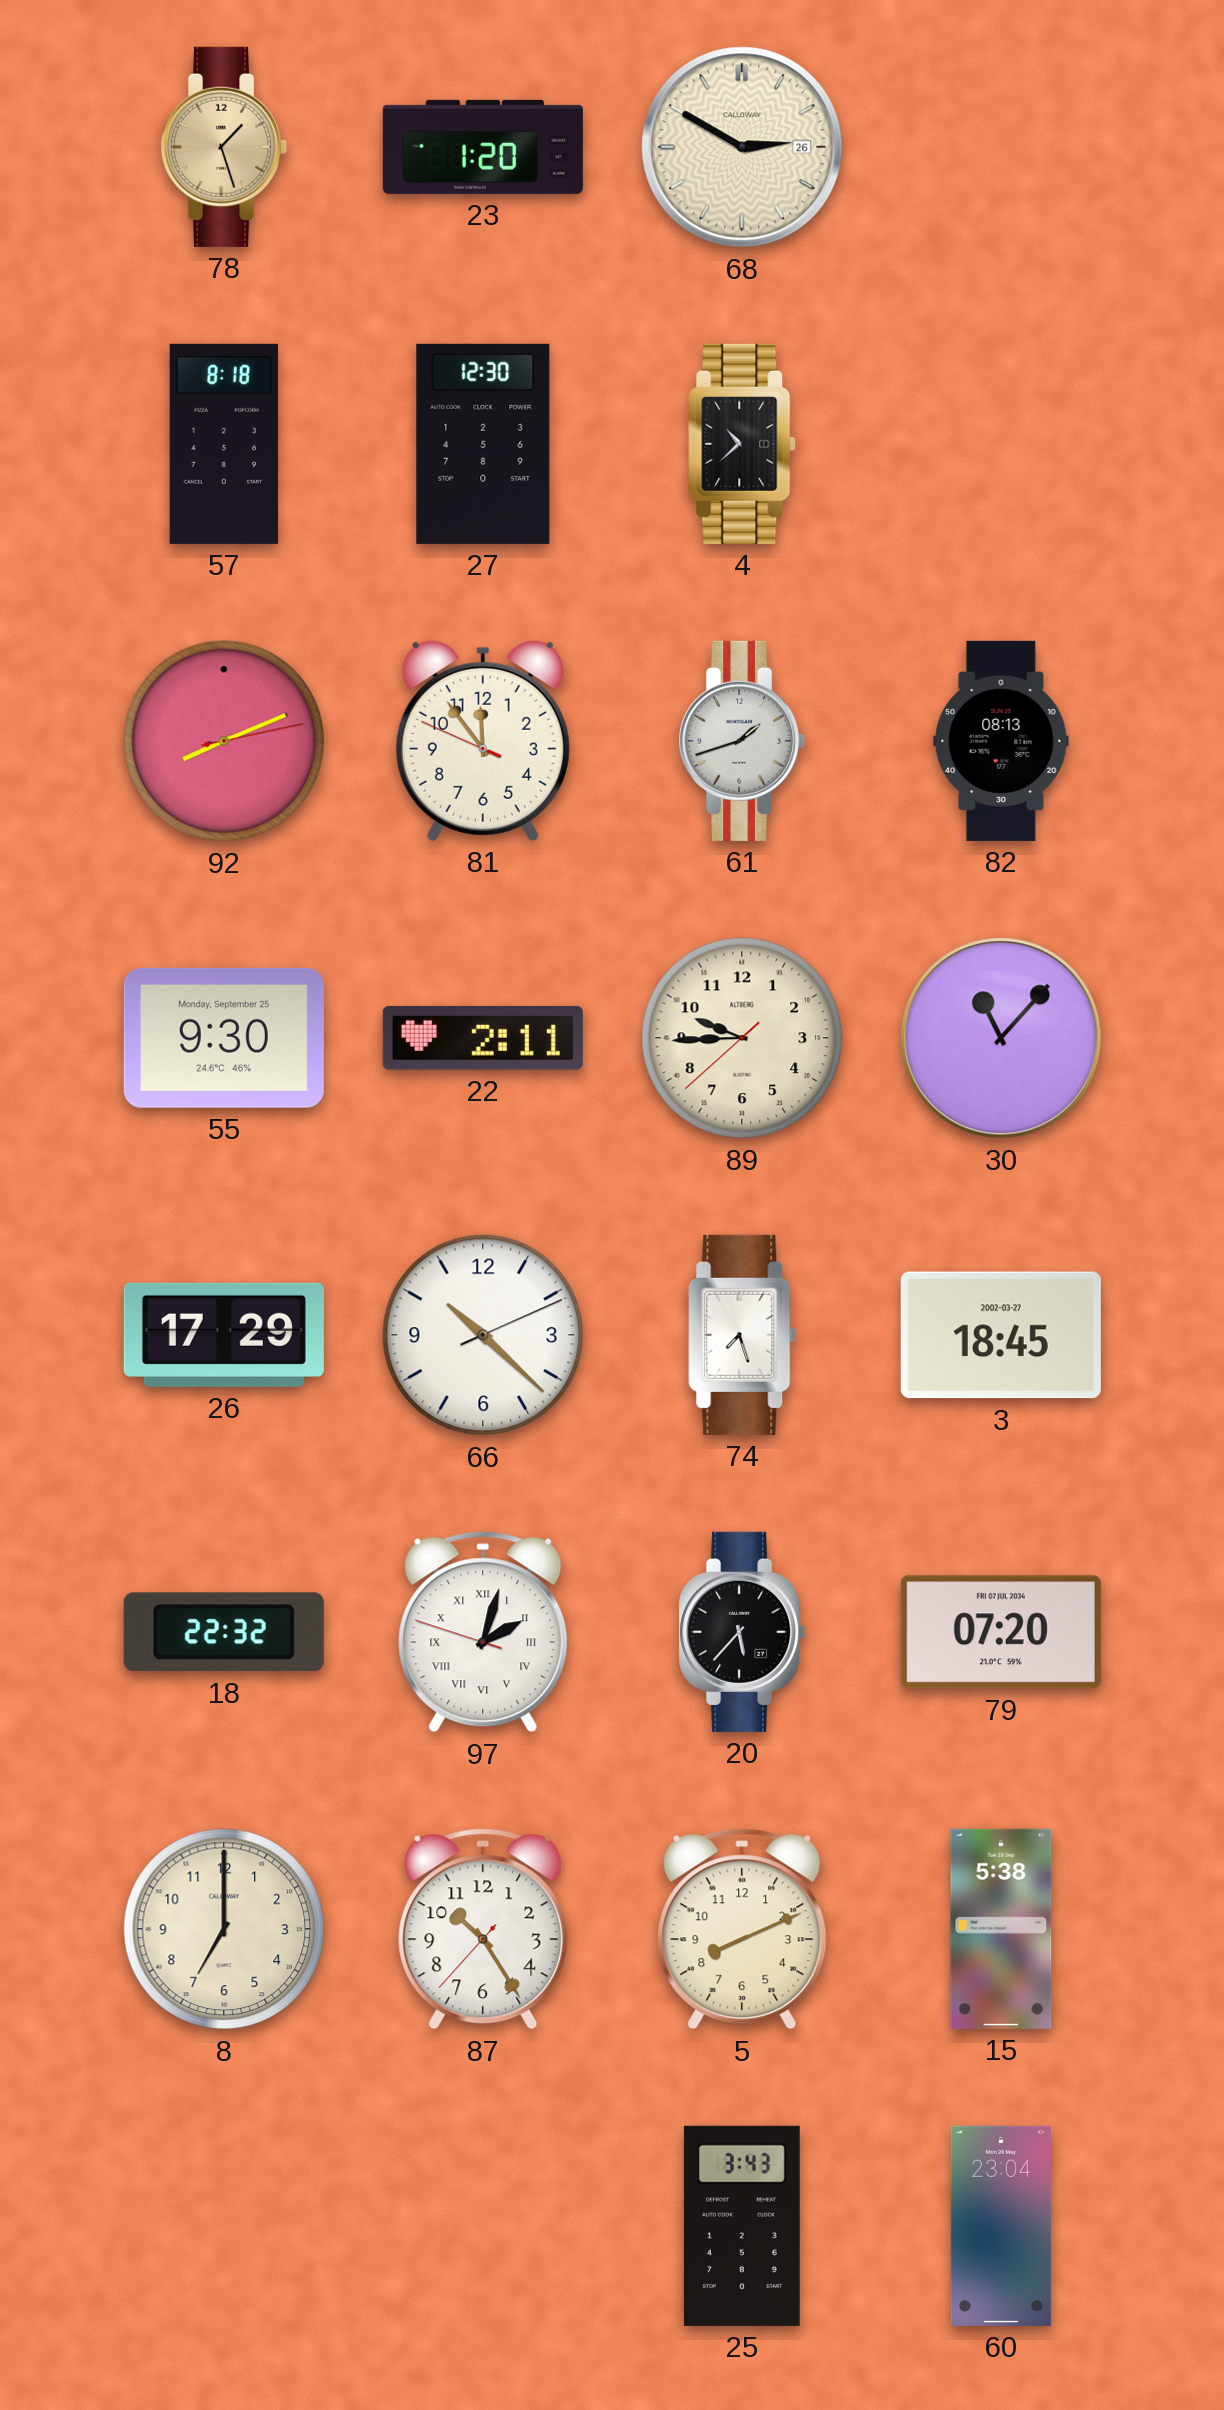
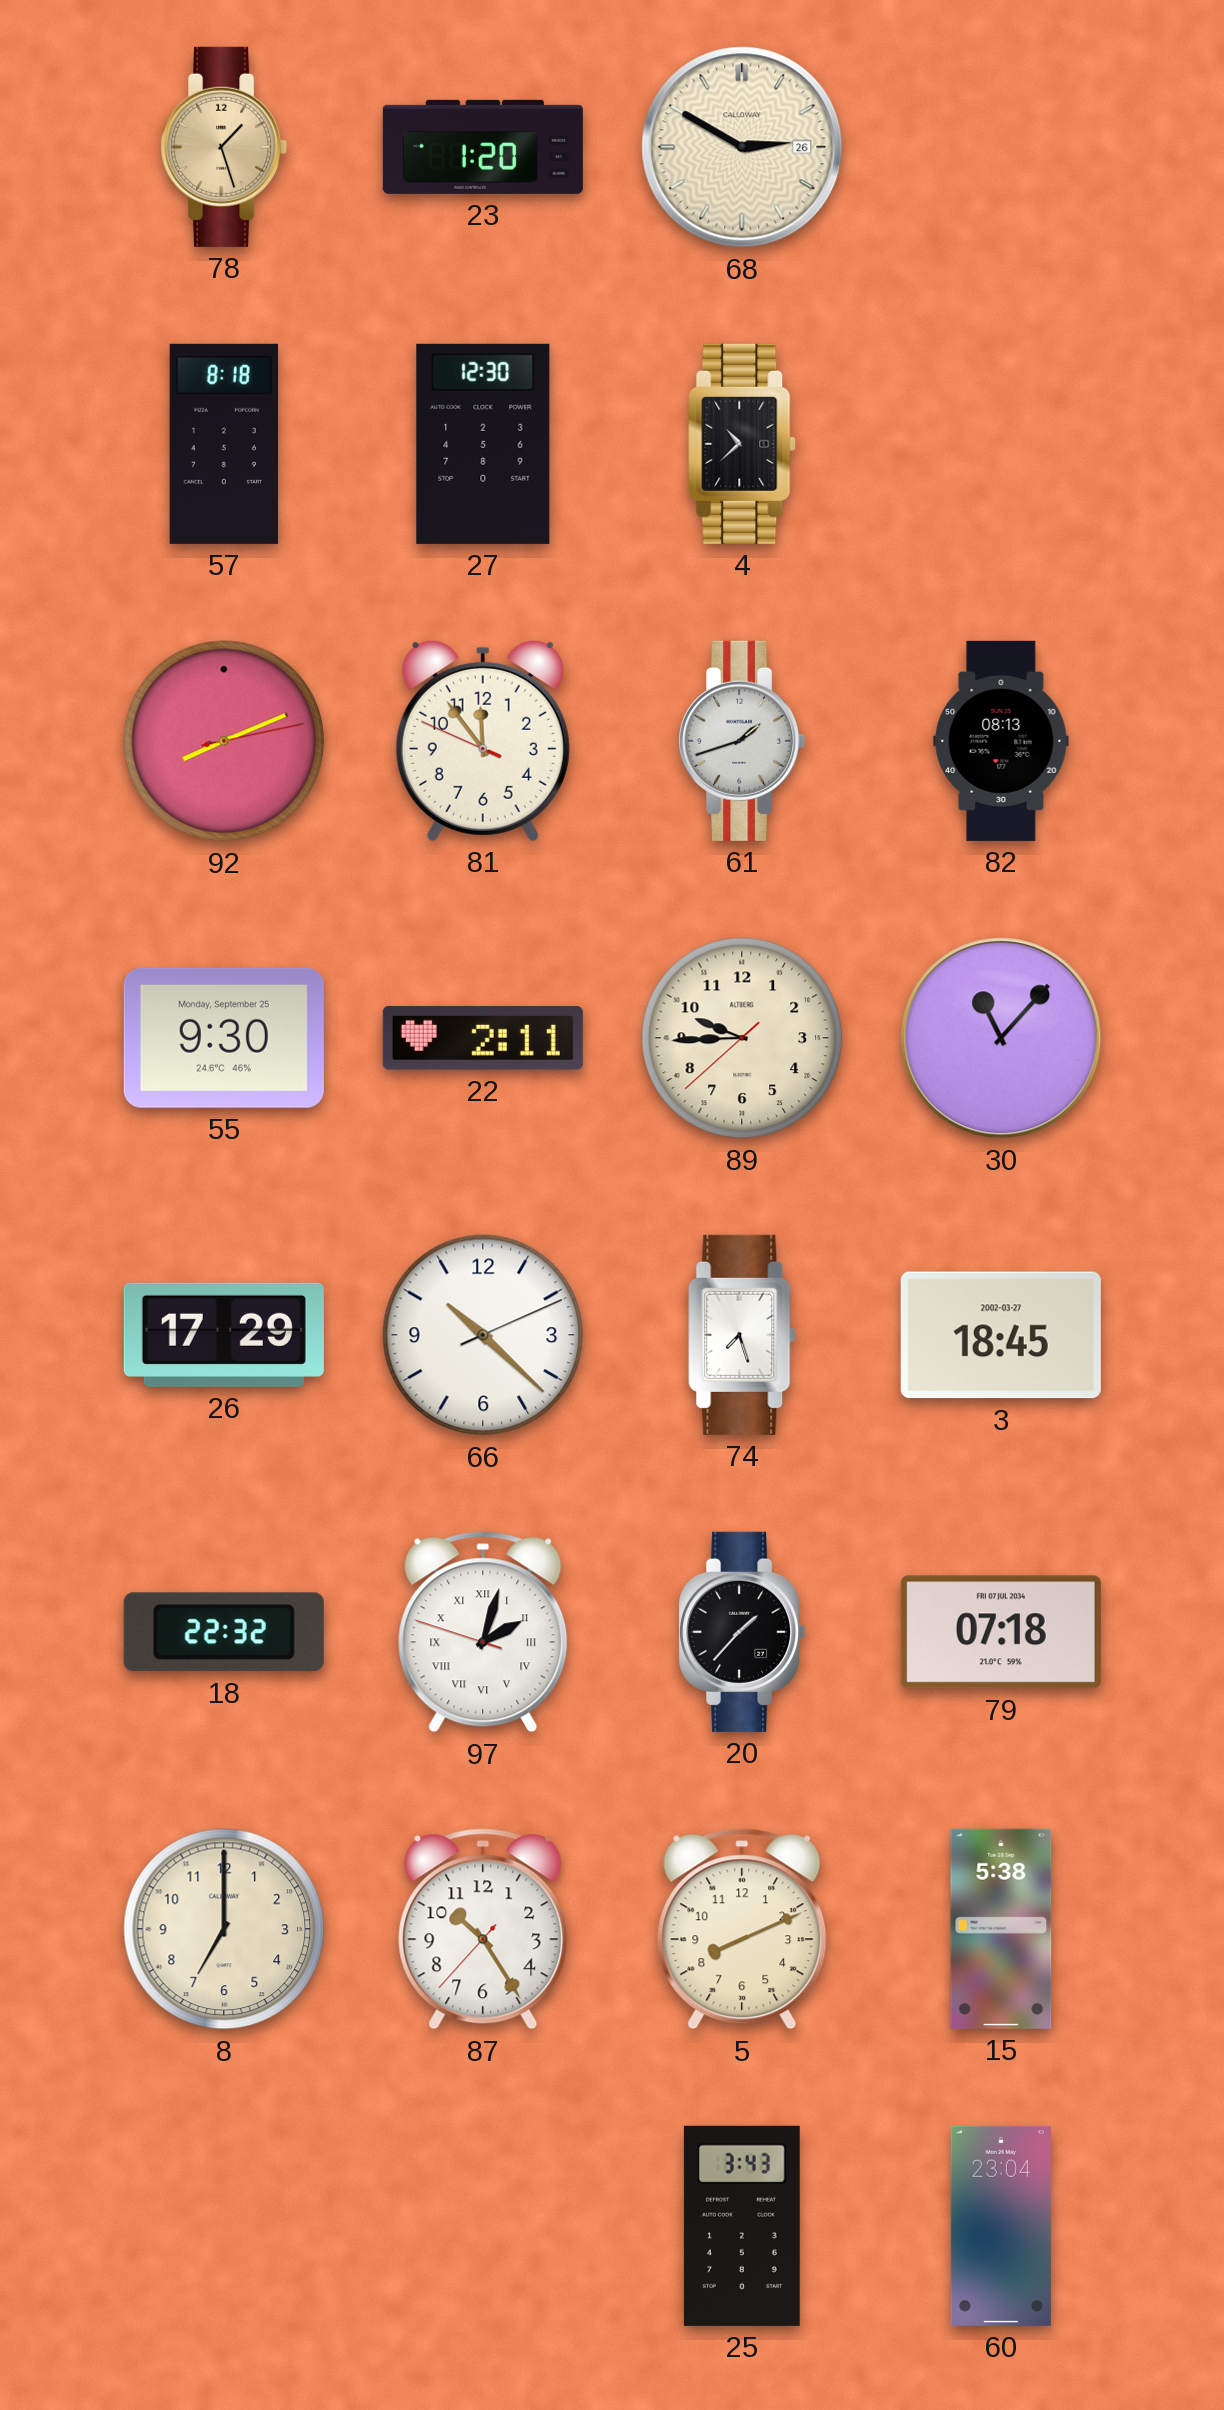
20: 5:37 -> 1:37
79: 07:20 -> 07:18
